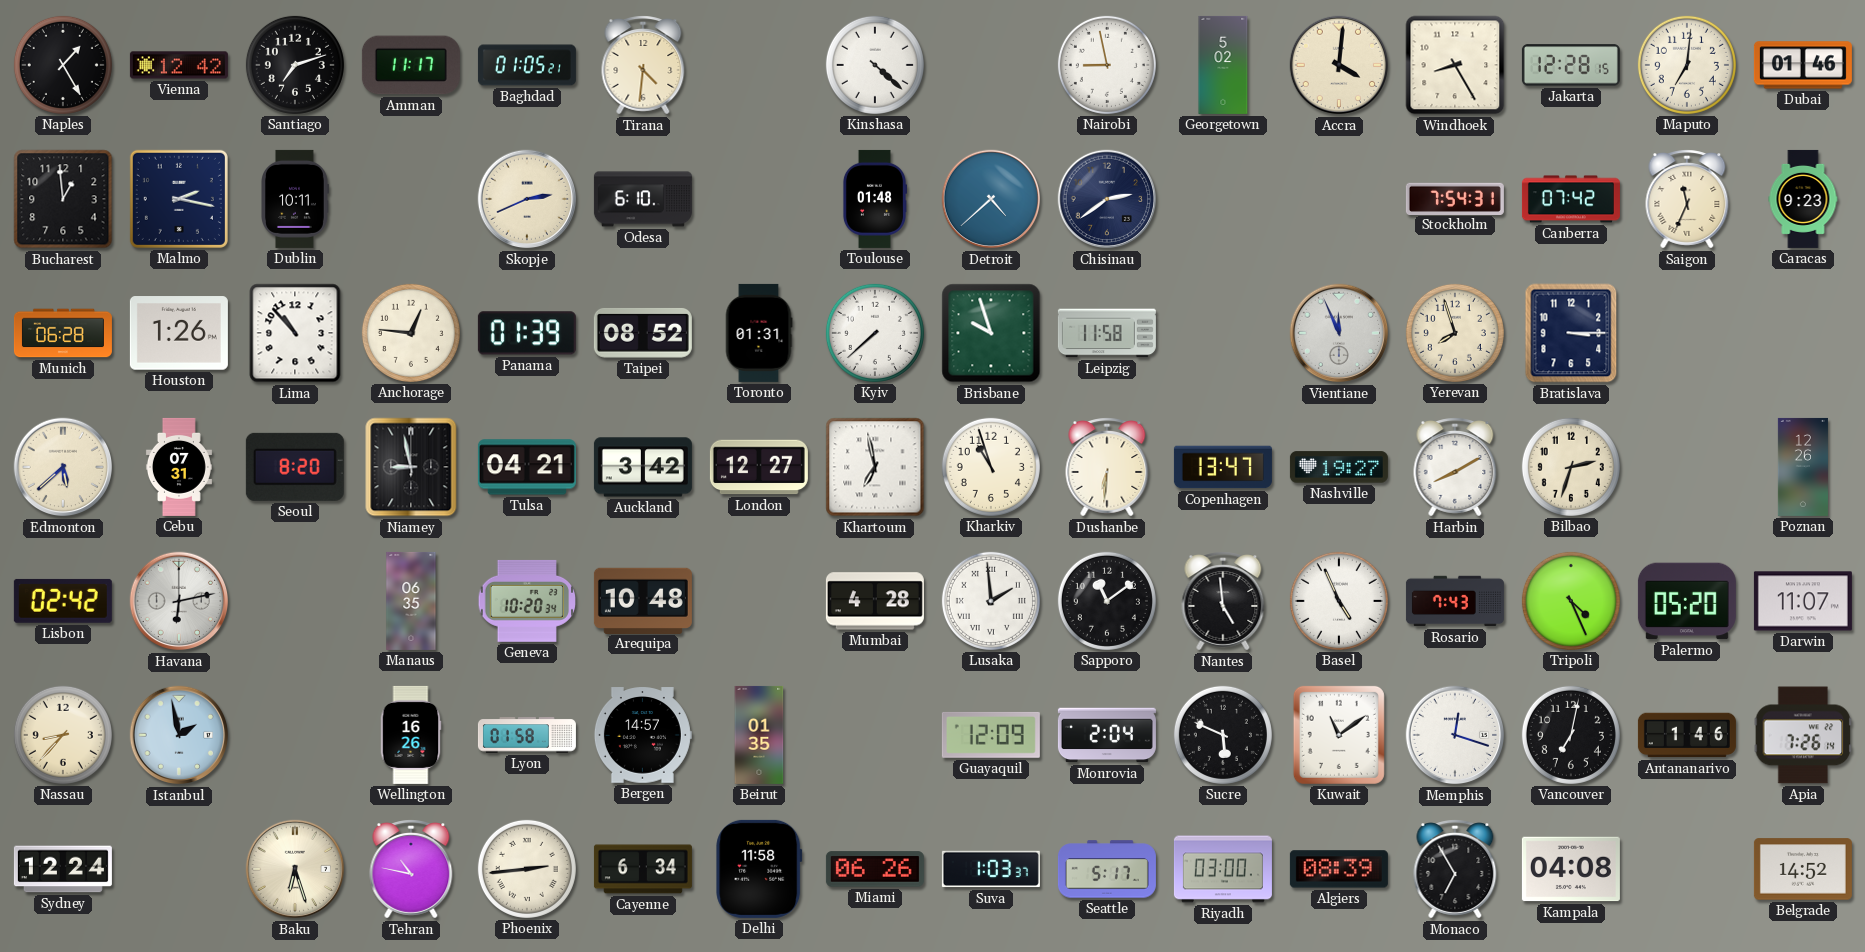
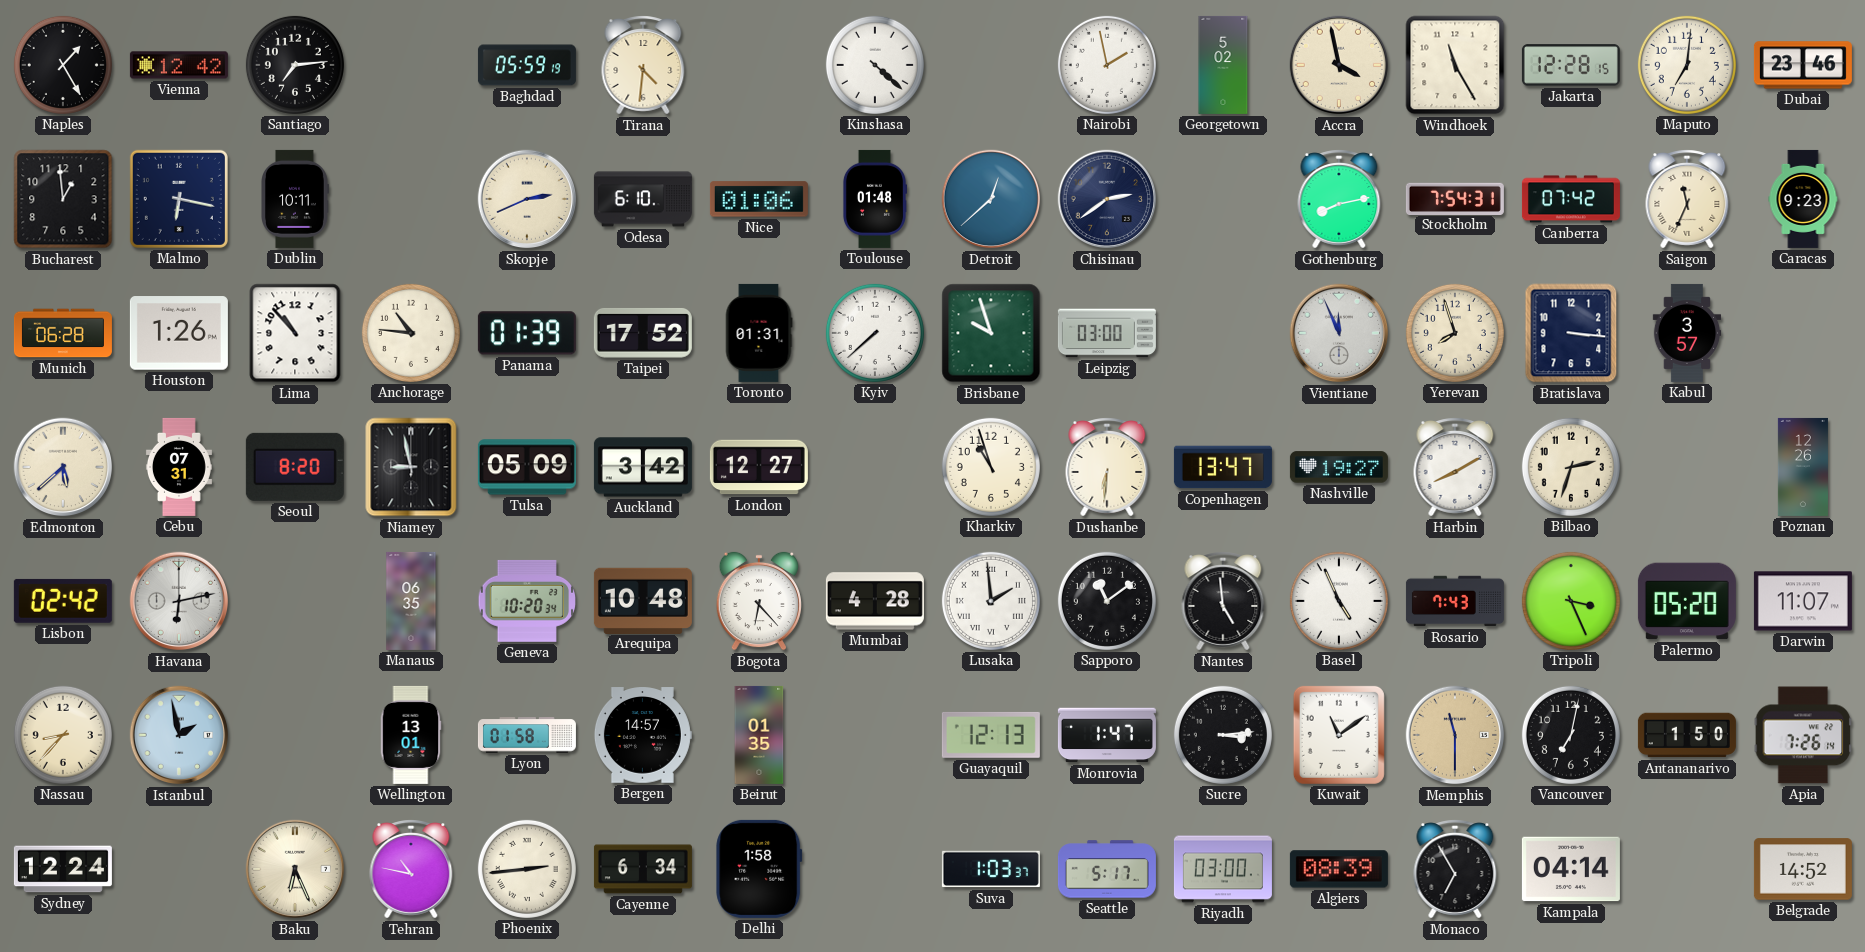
Santiago: 7:12 -> 7:14
Amman: 11:17 -> none
Baghdad: 01:05 -> 05:59
Nairobi: 8:58 -> 1:58
Accra: 4:01 -> 3:58
Windhoek: 8:25 -> 11:25
Dubai: 01:46 -> 23:46
Malmo: 2:17 -> 6:17
Nice: none -> 01:06
Detroit: 4:38 -> 12:38
Gothenburg: none -> 8:13
Anchorage: 12:46 -> 10:46
Taipei: 08:52 -> 17:52
Leipzig: 11:58 -> 03:00
Bratislava: 3:15 -> 3:16
Kabul: none -> 3:57
Tulsa: 04:21 -> 05:09
Khartoum: 6:58 -> none
Bogota: none -> 6:23
Tripoli: 4:26 -> 3:26
Wellington: 16:26 -> 13:01
Guayaquil: 12:09 -> 12:13
Monrovia: 2:04 -> 1:47
Sucre: 5:49 -> 3:14
Memphis: 12:18 -> 11:30
Memphis dial: white -> champagne
Antananarivo: 1:46 -> 1:50
Baku: 6:27 -> 6:26
Delhi: 11:58 -> 1:58
Miami: 06:26 -> none
Kampala: 04:08 -> 04:14
